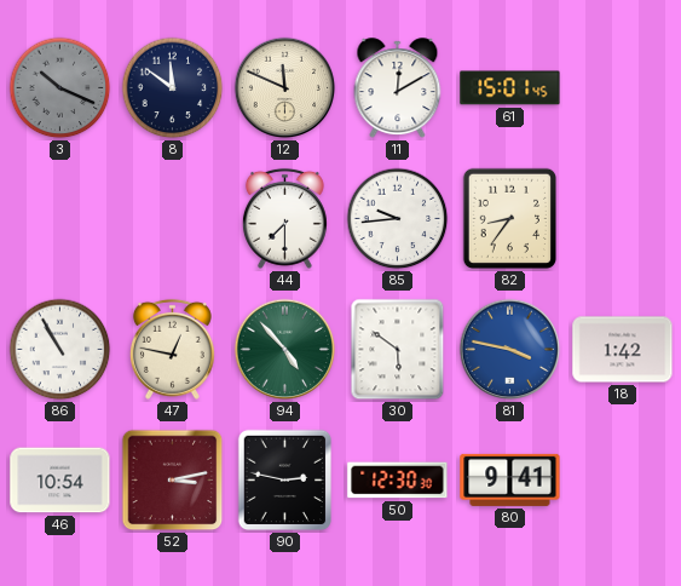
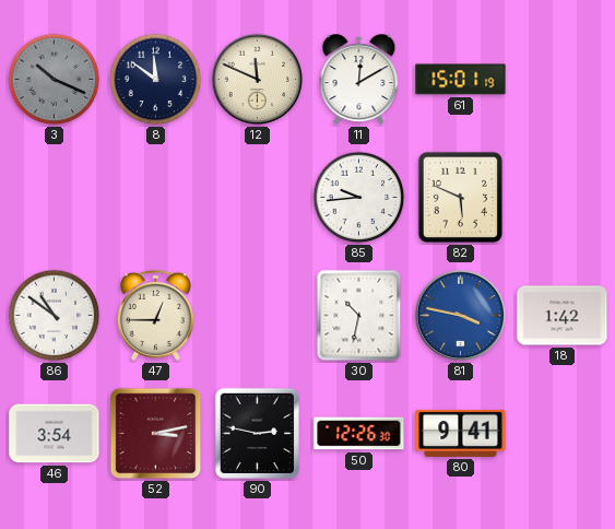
61: 15:01:45 -> 15:01:19
44: 7:30 -> none
82: 8:36 -> 5:49
86: 10:55 -> 10:51
47: 12:47 -> 12:45
94: 4:53 -> none
30: 5:51 -> 10:32
46: 10:54 -> 3:54
50: 12:30 -> 12:26
